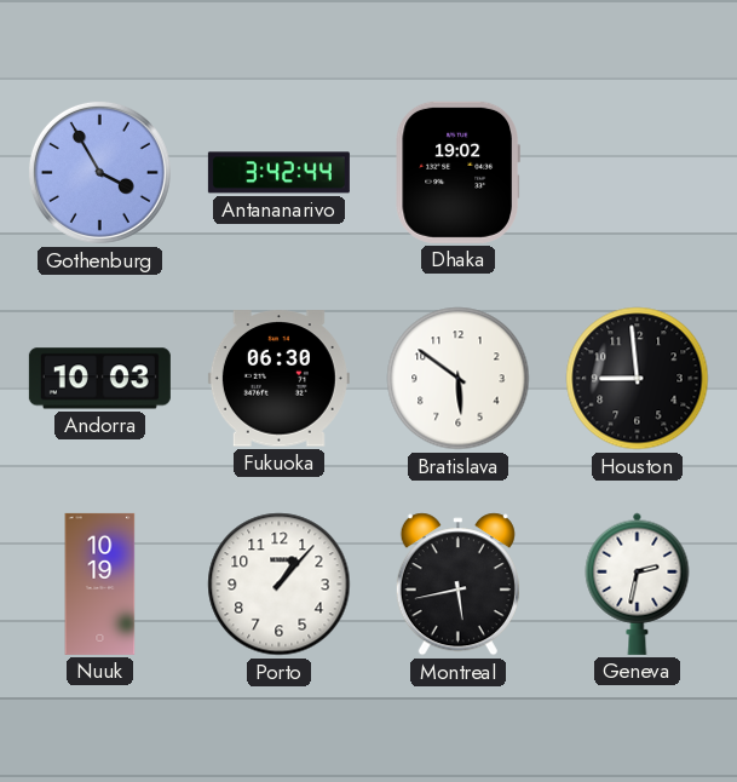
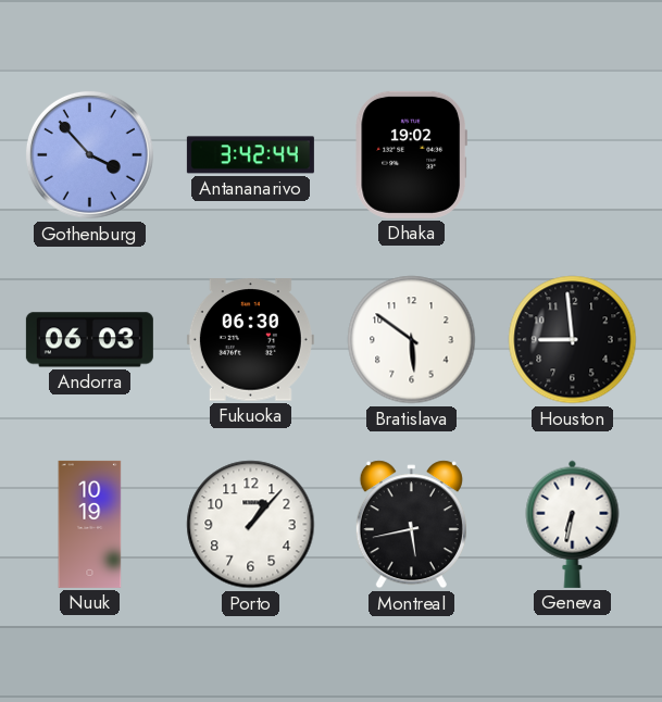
Gothenburg: 3:55 -> 3:53
Andorra: 10:03 -> 06:03
Geneva: 2:32 -> 6:32
